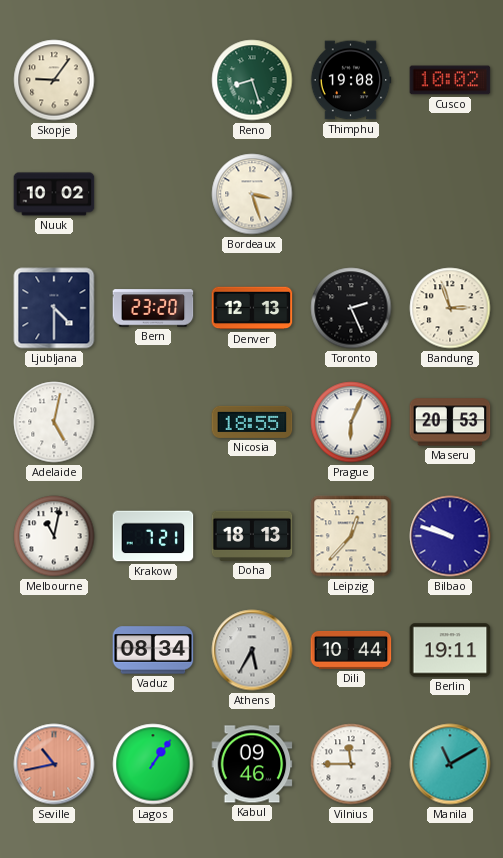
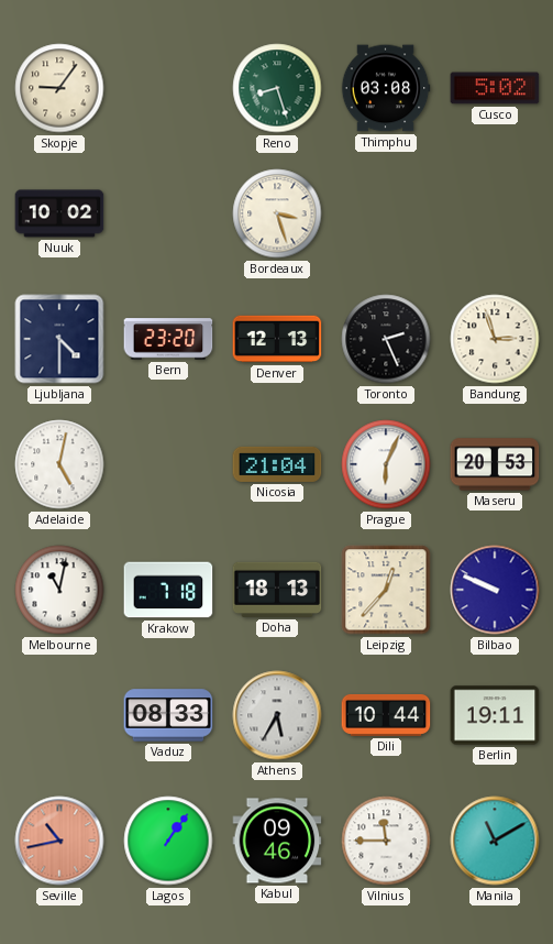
Thimphu: 19:08 -> 03:08
Cusco: 10:02 -> 5:02
Nicosia: 18:55 -> 21:04
Krakow: 7:21 -> 7:18
Bilbao: 9:48 -> 9:49
Vaduz: 08:34 -> 08:33
